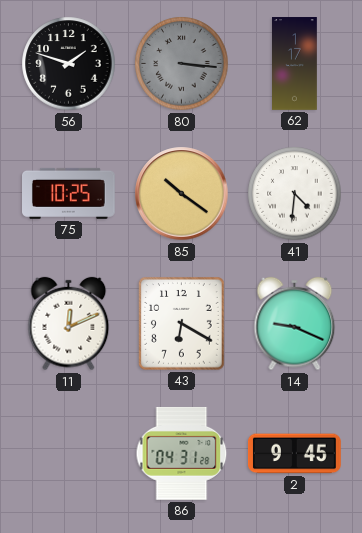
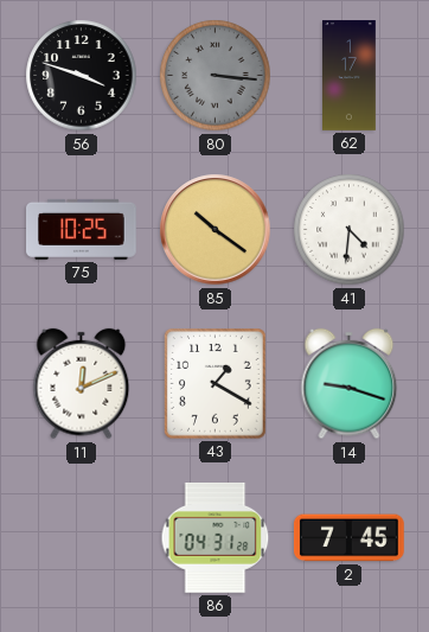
56: 1:48 -> 3:48
43: 6:20 -> 1:20
14: 9:19 -> 9:18
2: 9:45 -> 7:45
